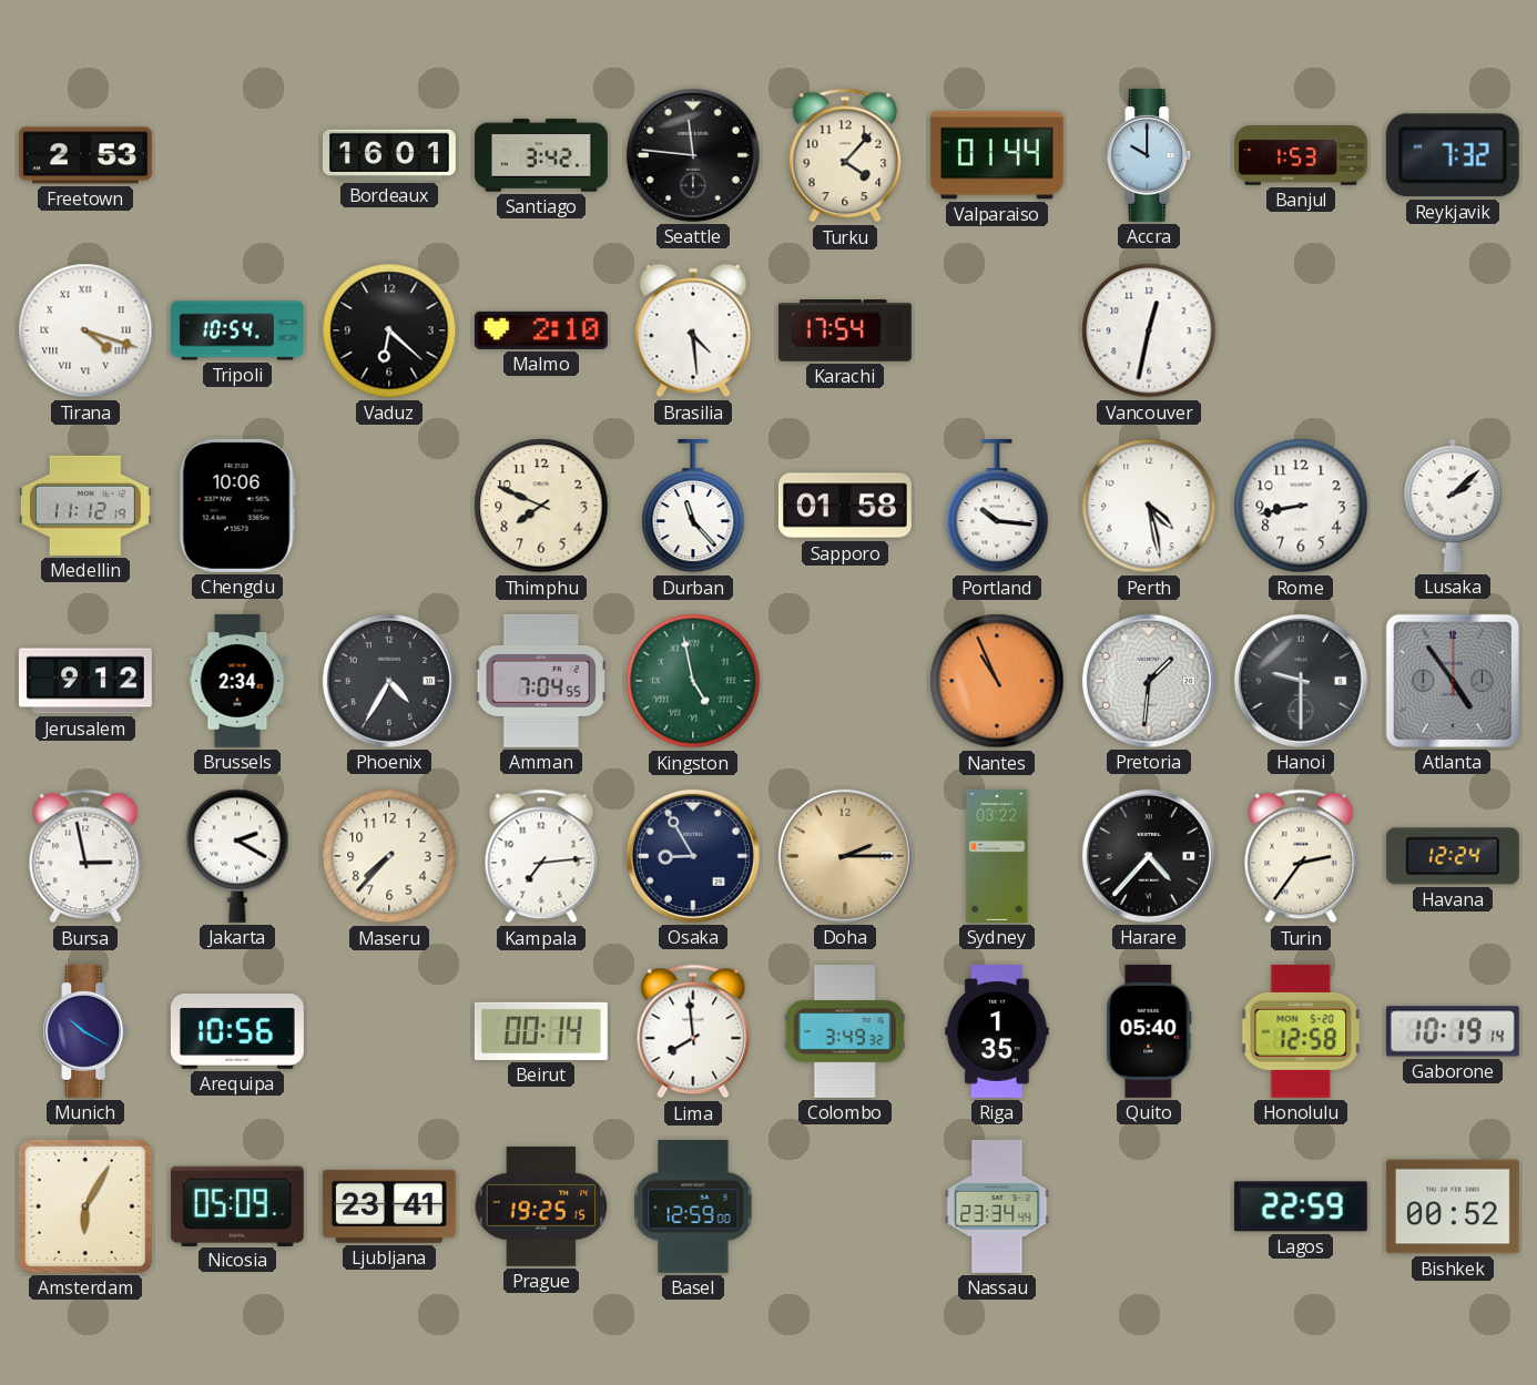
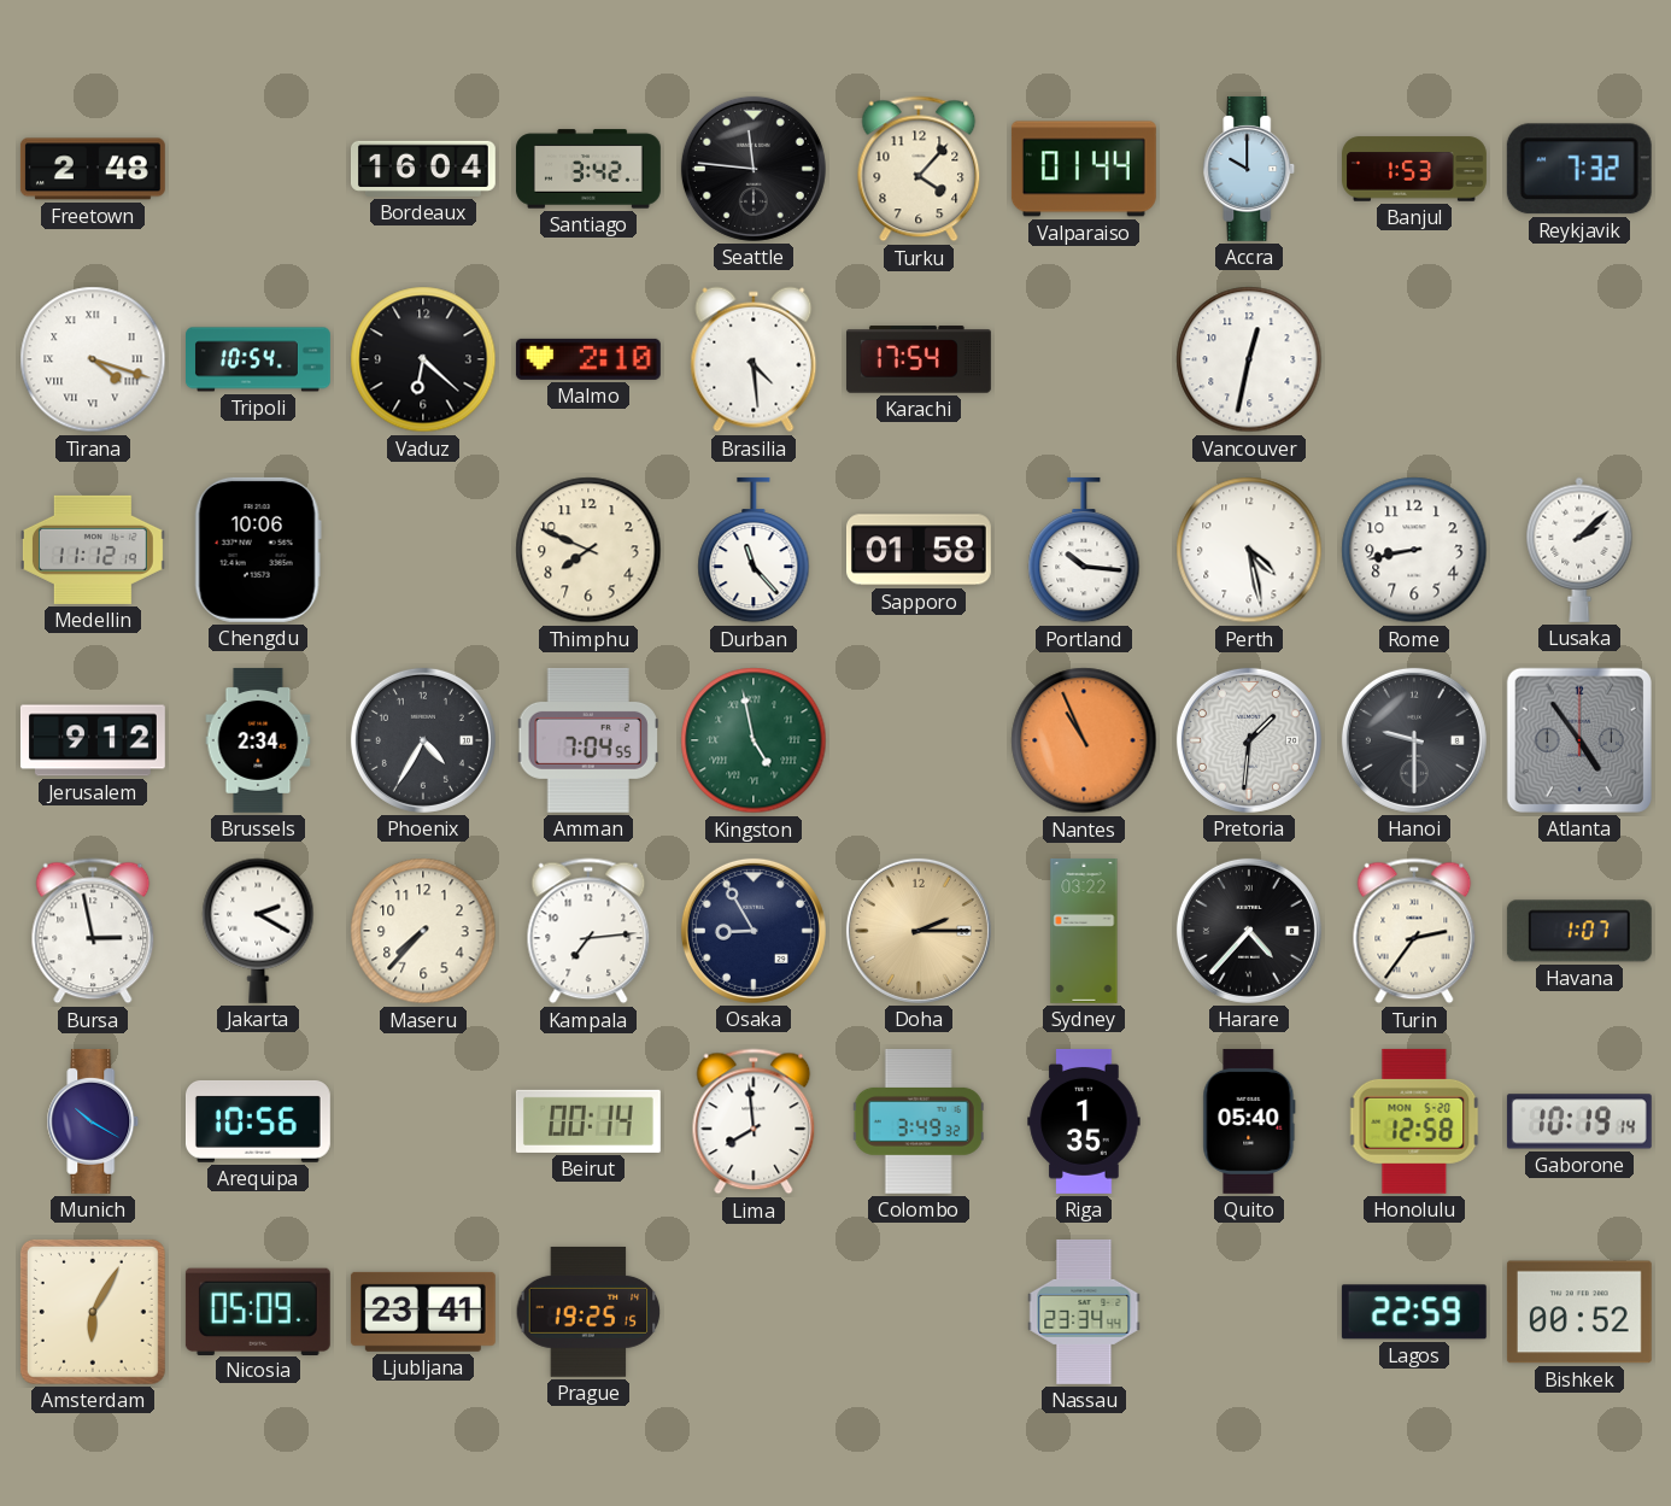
Freetown: 2:53 -> 2:48
Bordeaux: 16:01 -> 16:04
Havana: 12:24 -> 1:07
Basel: 12:59 -> none
